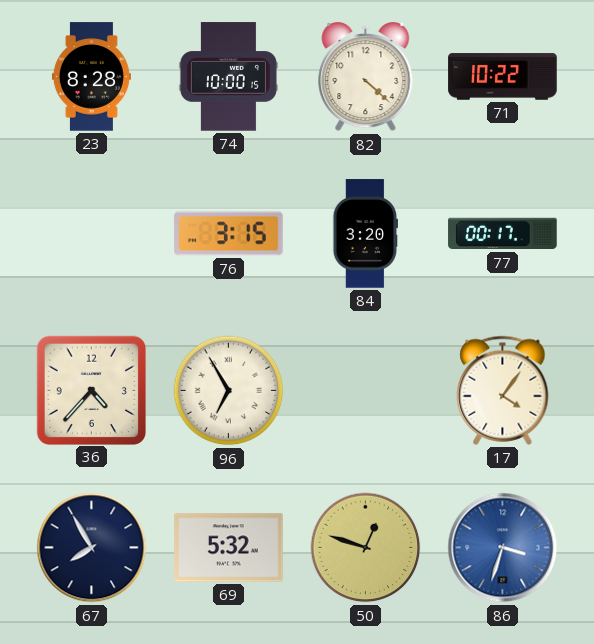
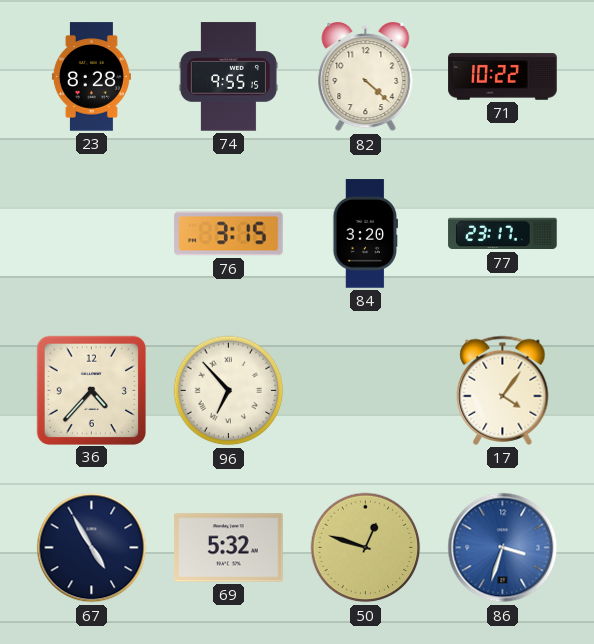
74: 10:00 -> 9:55
77: 00:17 -> 23:17
96: 6:55 -> 6:53
67: 7:55 -> 4:55
